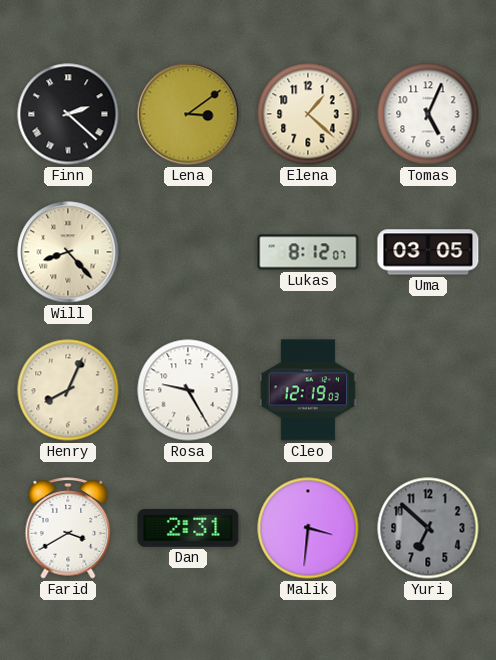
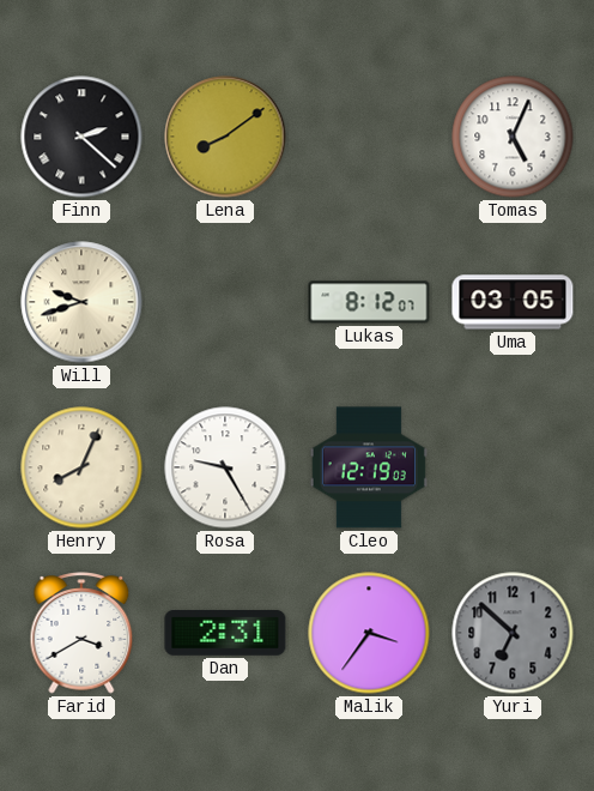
Lena: 3:09 -> 8:09
Elena: 1:22 -> none
Will: 8:23 -> 9:42
Malik: 3:31 -> 3:36
